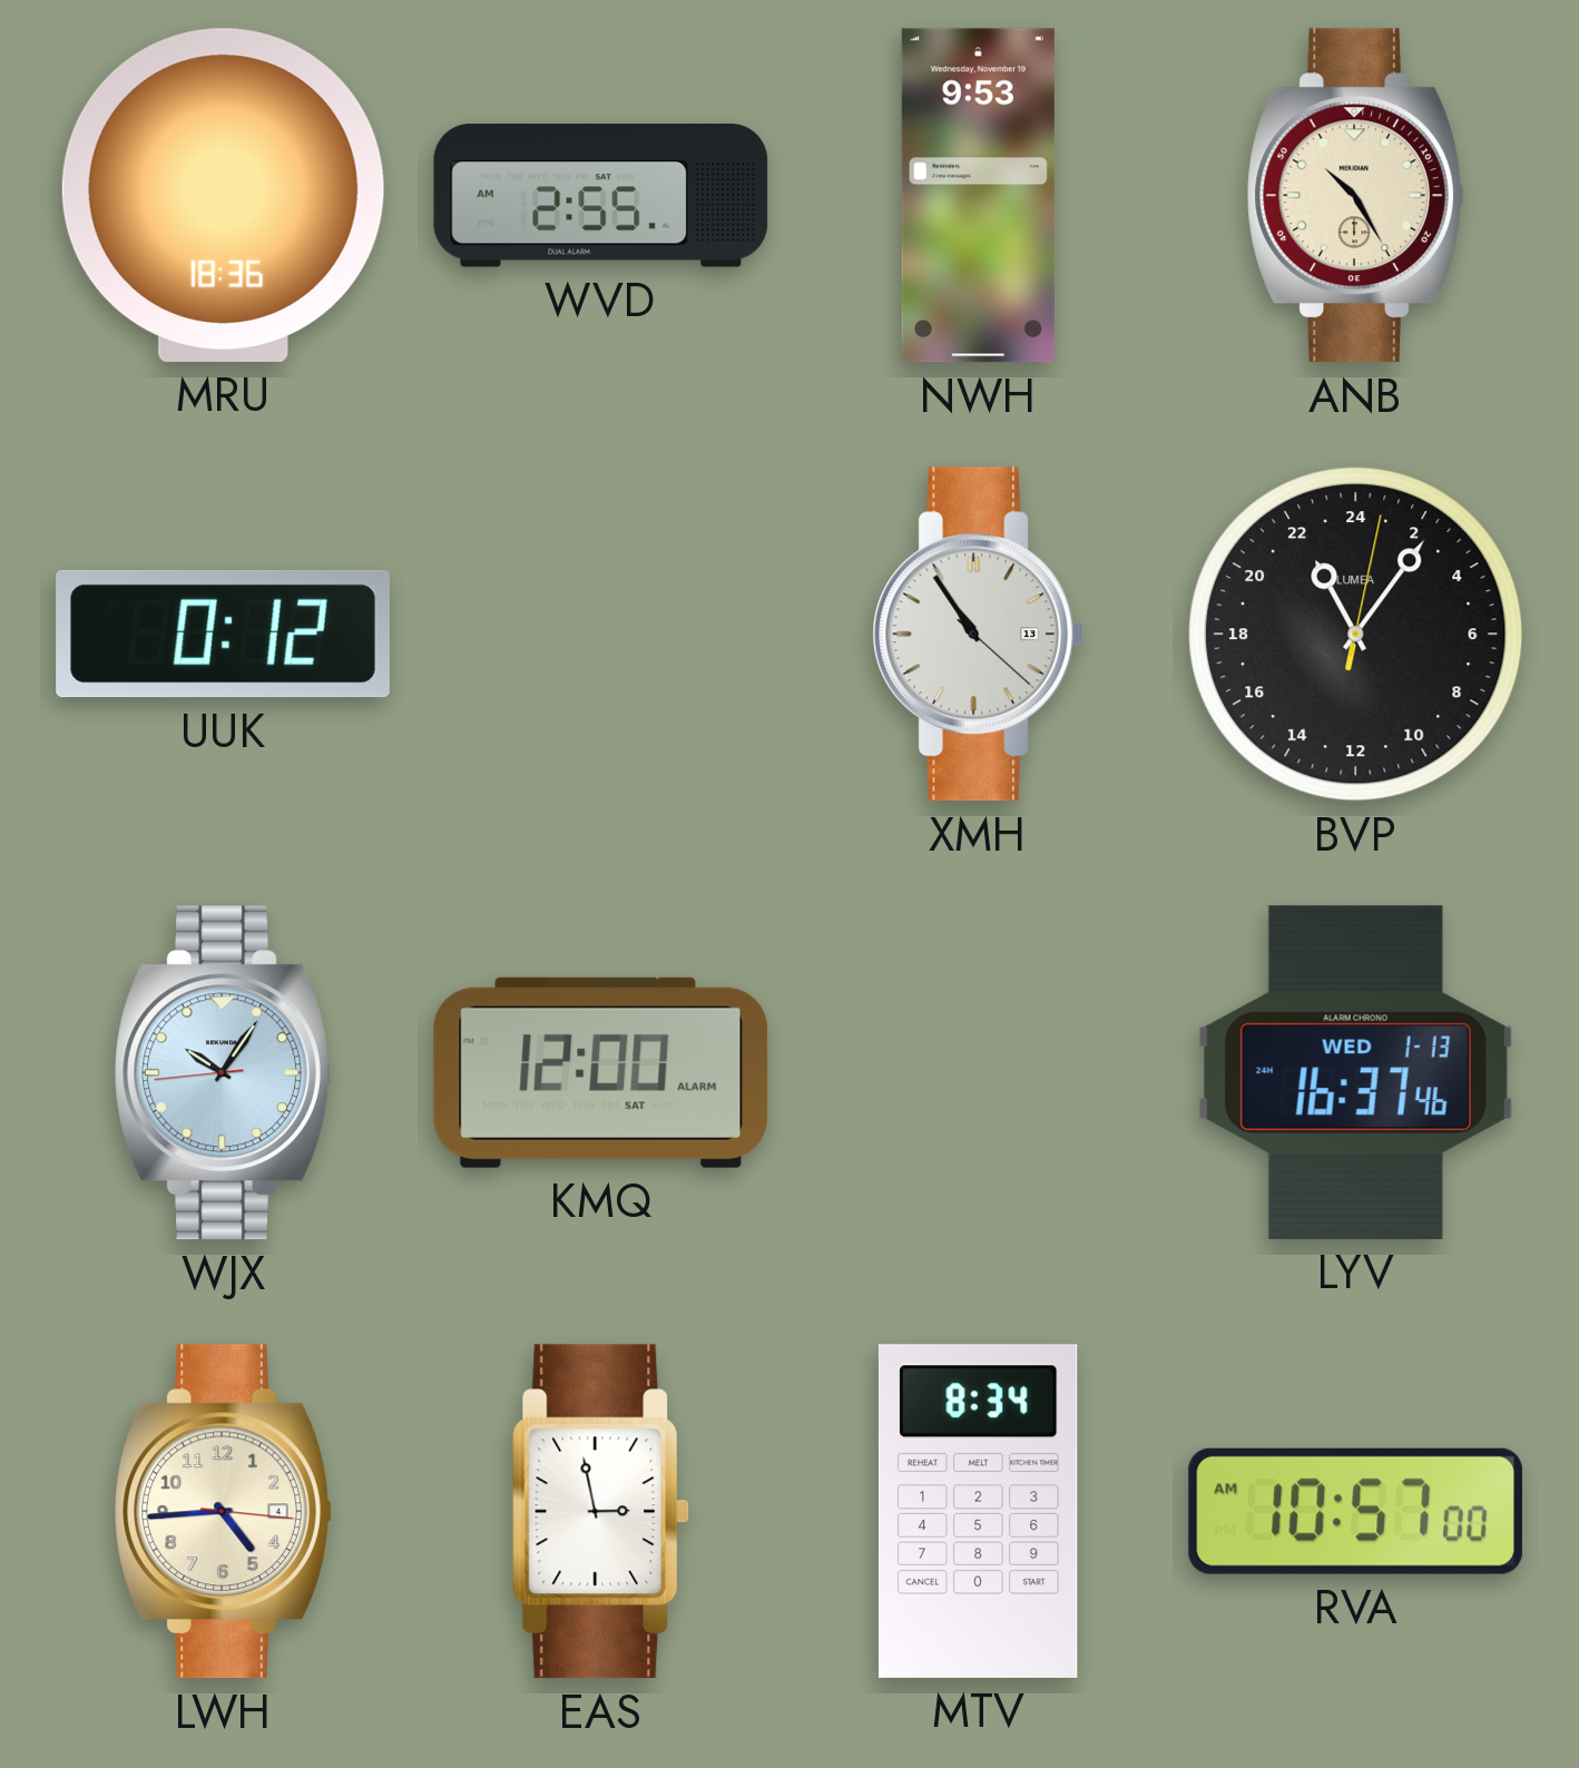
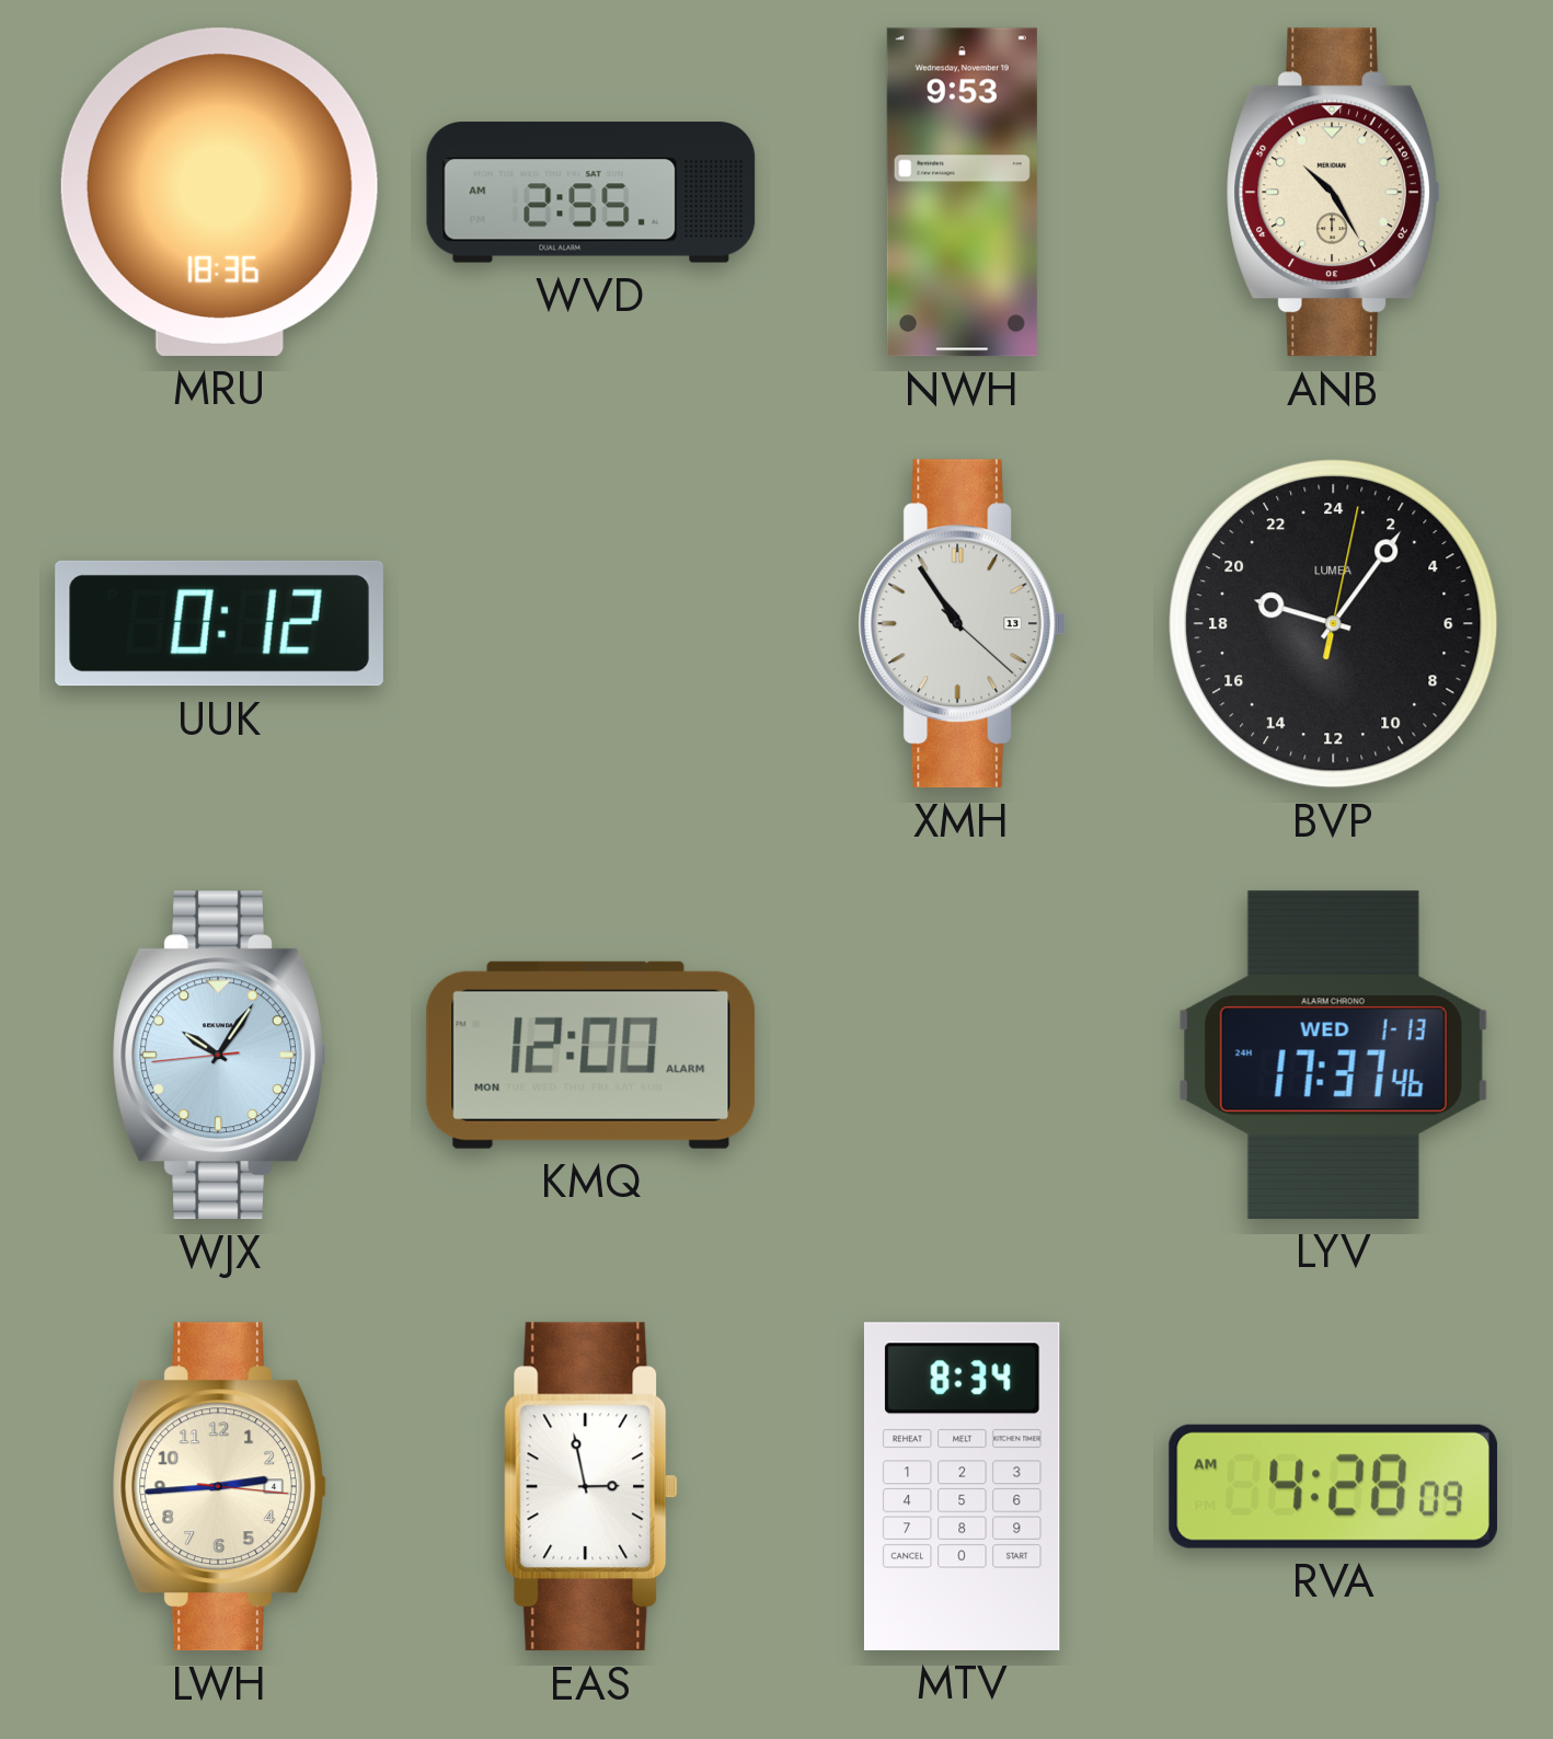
BVP: 22:06 -> 19:06
KMQ date: SAT -> MON
LYV: 16:37 -> 17:37
LWH: 4:44 -> 2:44
RVA: 10:57 -> 4:28
